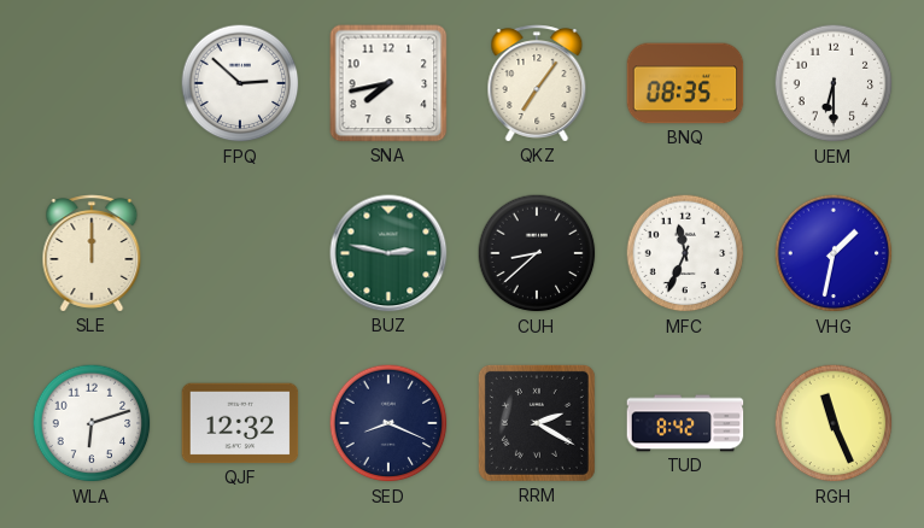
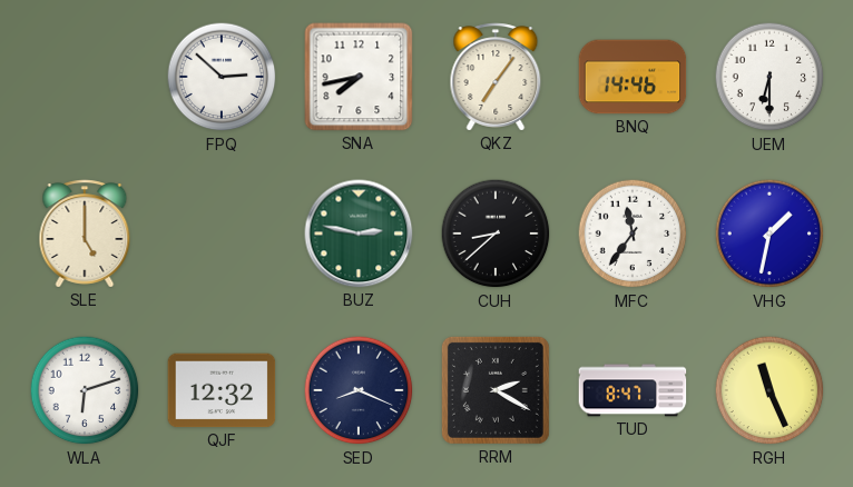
BNQ: 08:35 -> 14:46
SLE: 12:00 -> 5:00
MFC: 11:34 -> 11:36
TUD: 8:42 -> 8:47
